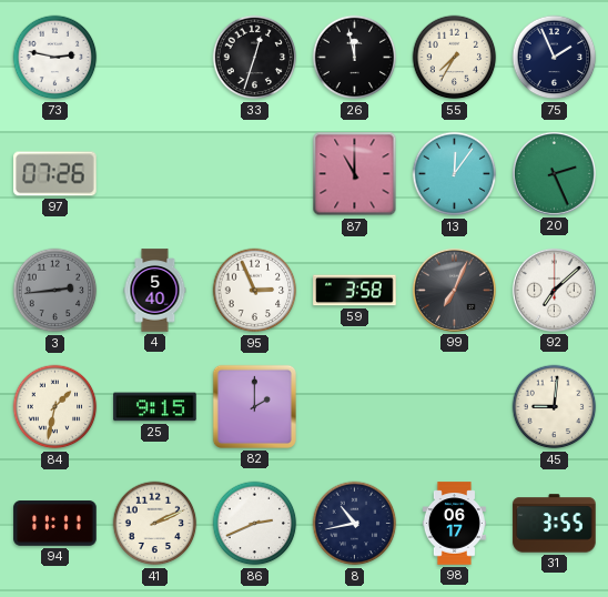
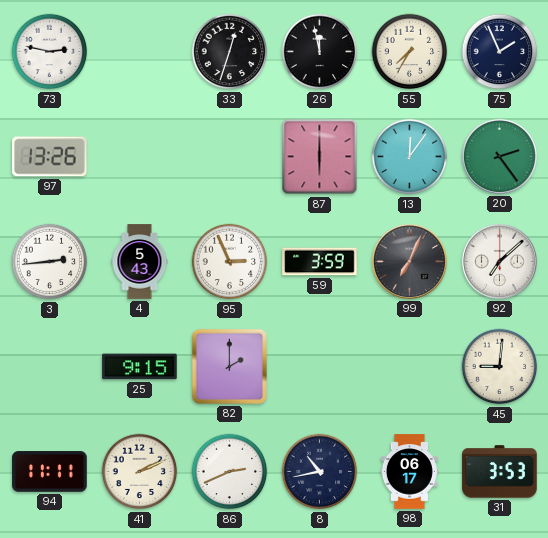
97: 07:26 -> 13:26
87: 11:00 -> 6:00
20: 2:26 -> 2:24
3 dial: grey -> white
4: 5:40 -> 5:43
59: 3:58 -> 3:59
84: 1:32 -> none
31: 3:55 -> 3:53
